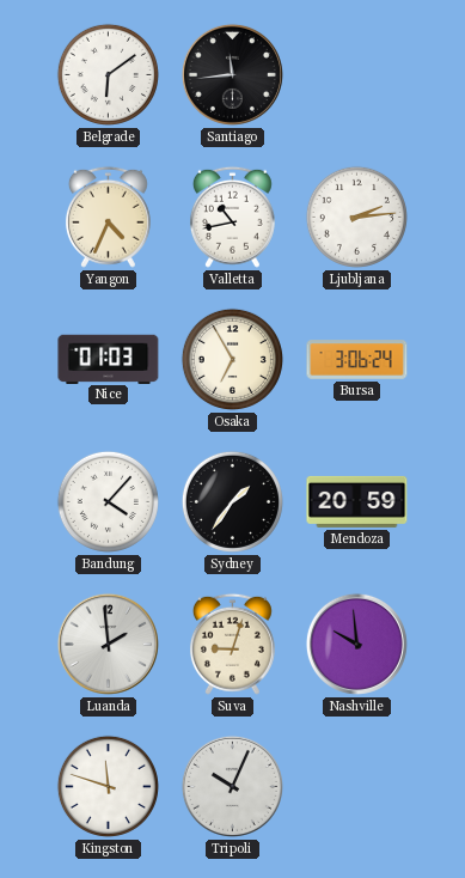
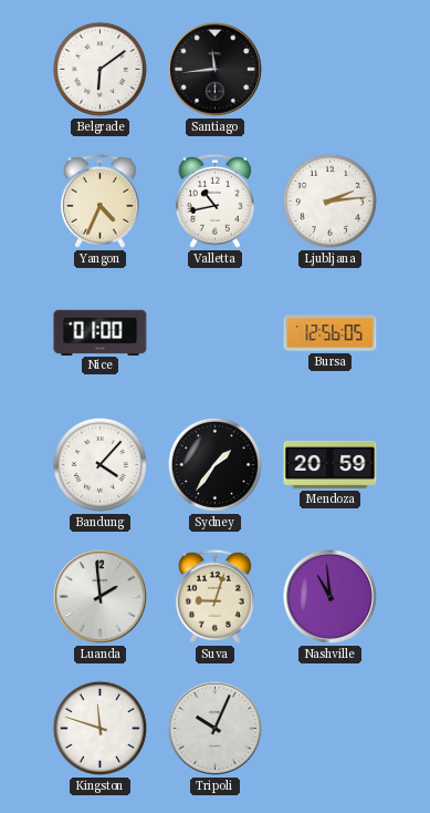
Nice: 01:03 -> 01:00
Osaka: 6:55 -> none
Bursa: 3:06 -> 12:56
Nashville: 9:59 -> 10:59
